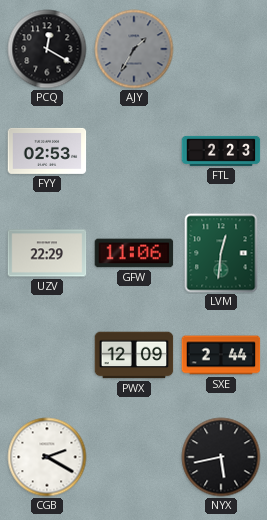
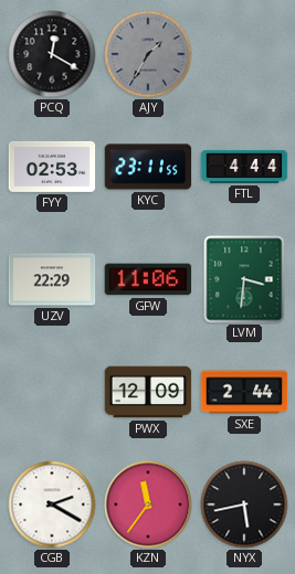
KYC: none -> 23:11
FTL: 2:23 -> 4:44
LVM: 12:31 -> 3:31
KZN: none -> 11:36
